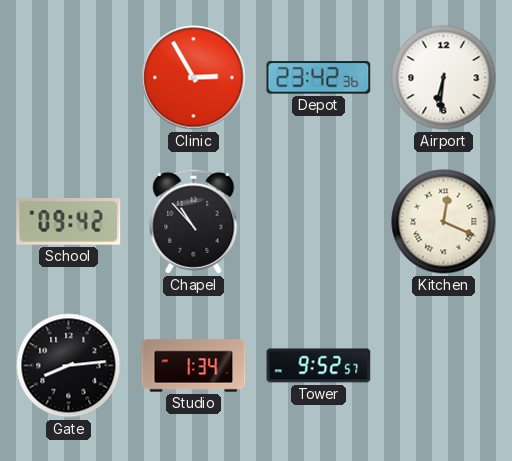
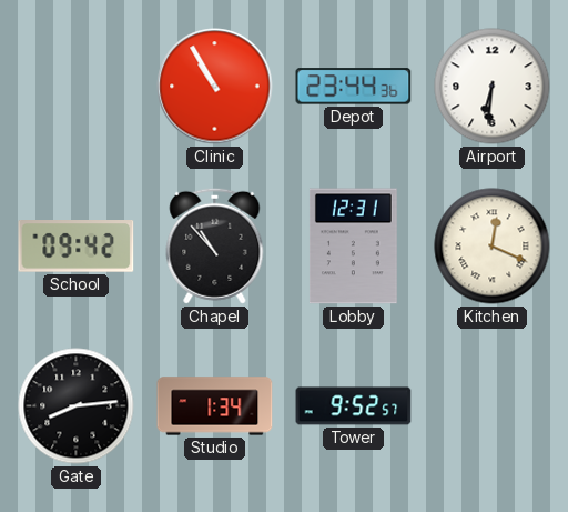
Clinic: 2:55 -> 10:55
Depot: 23:42 -> 23:44
Lobby: none -> 12:31
